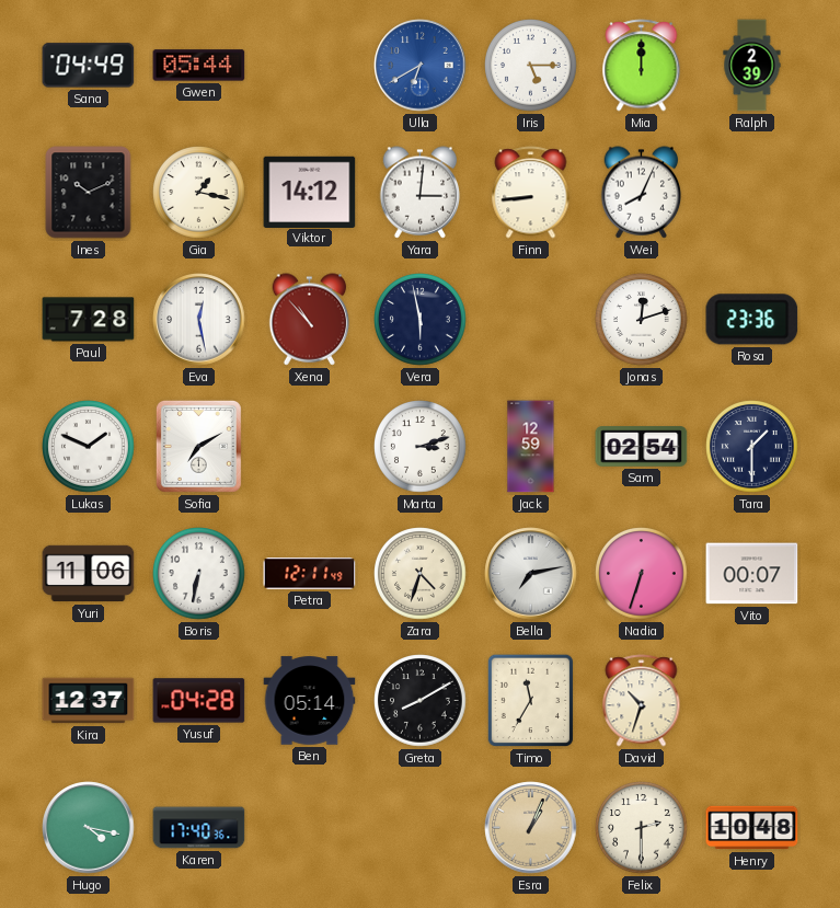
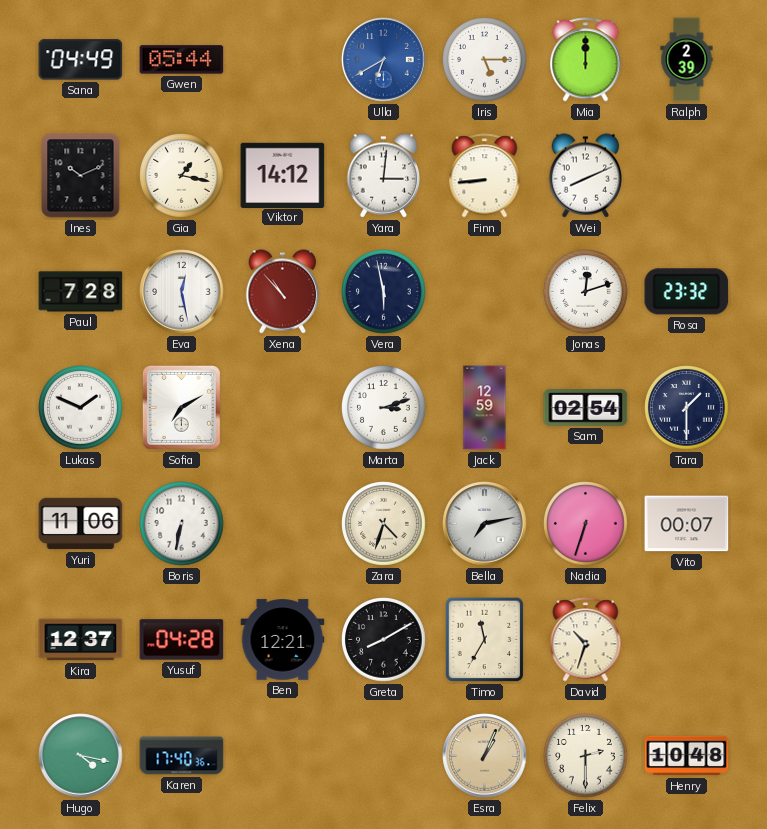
Wei: 8:04 -> 8:11
Rosa: 23:36 -> 23:32
Petra: 12:11 -> none
Ben: 05:14 -> 12:21
